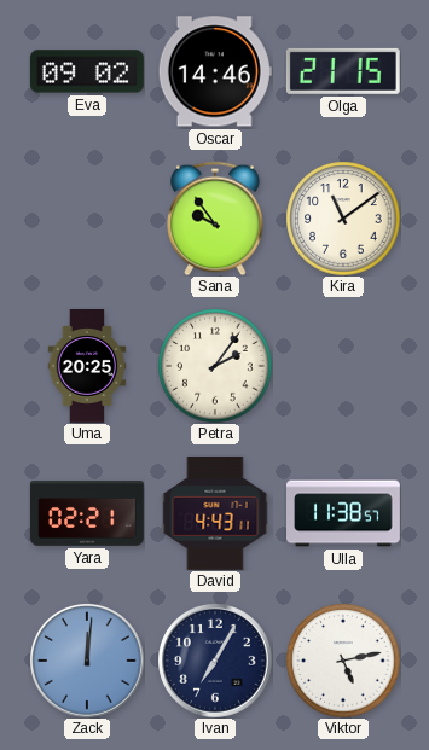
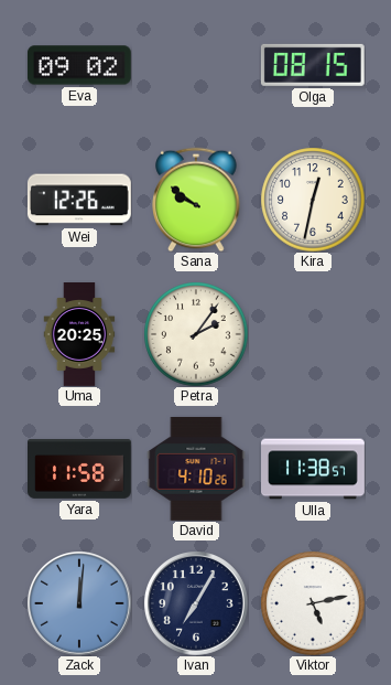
Oscar: 14:46 -> none
Olga: 21:15 -> 08:15
Wei: none -> 12:26
Sana: 9:54 -> 9:51
Kira: 11:09 -> 12:32
Yara: 02:21 -> 11:58
David: 4:43 -> 4:10
